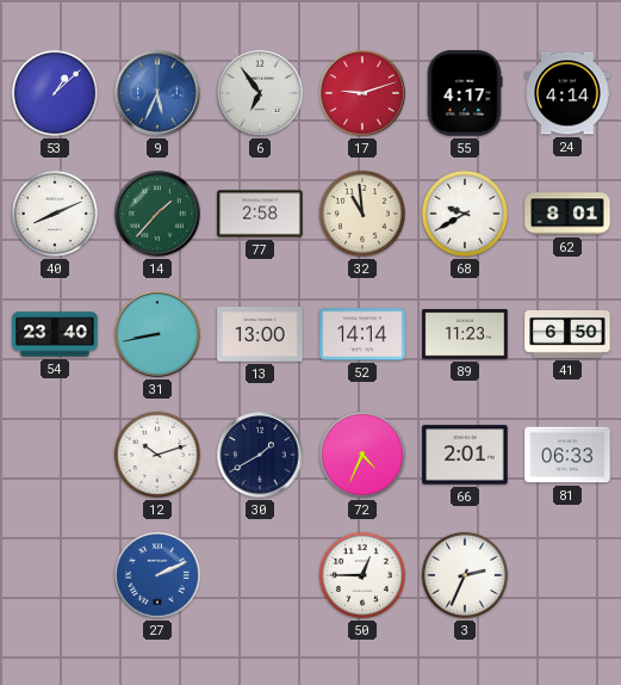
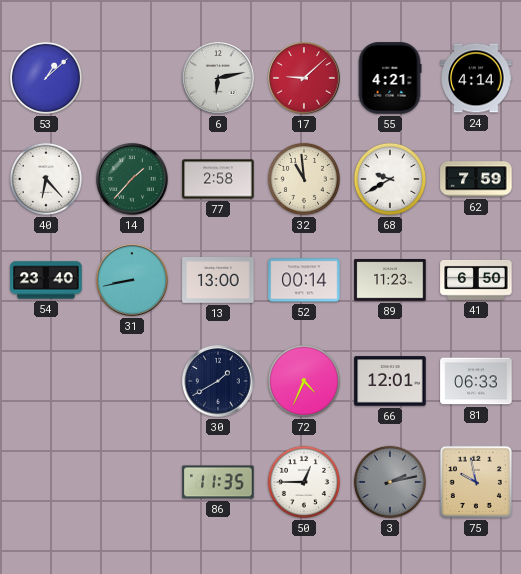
9: 5:34 -> none
6: 6:54 -> 6:13
17: 9:12 -> 9:08
55: 4:17 -> 4:21
40: 8:11 -> 6:23
62: 8:01 -> 7:59
52: 14:14 -> 00:14
12: 10:12 -> none
66: 2:01 -> 12:01
27: 2:11 -> none
86: none -> 11:35
3: 2:34 -> 2:13
3 dial: white -> grey
75: none -> 9:58
